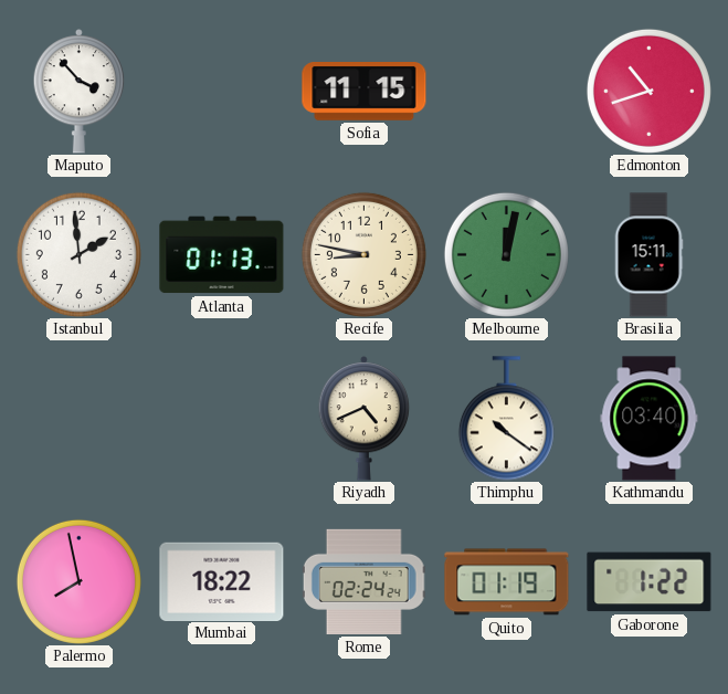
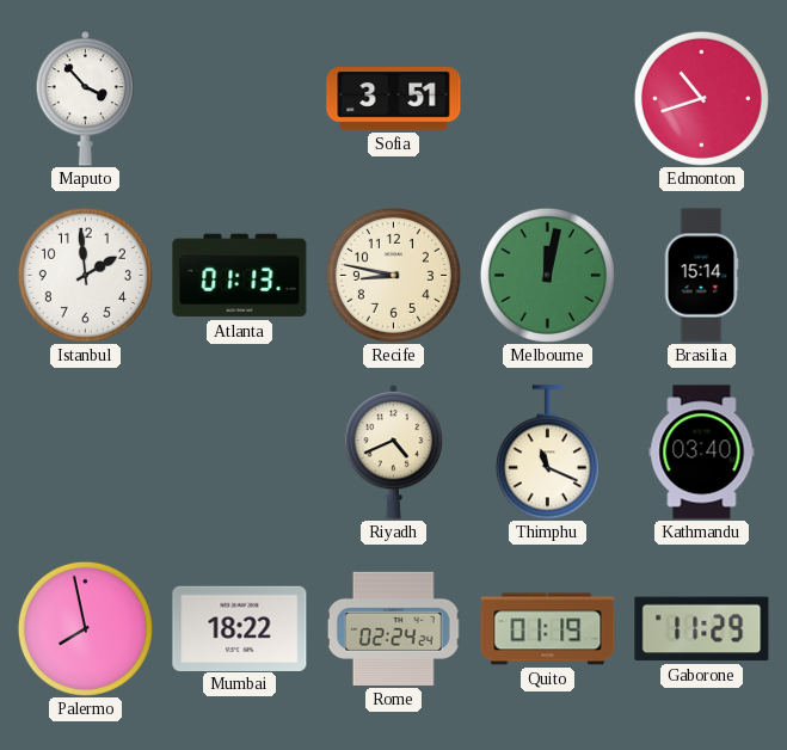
Sofia: 11:15 -> 3:51
Brasilia: 15:11 -> 15:14
Thimphu: 10:21 -> 11:19
Gaborone: 1:22 -> 11:29
